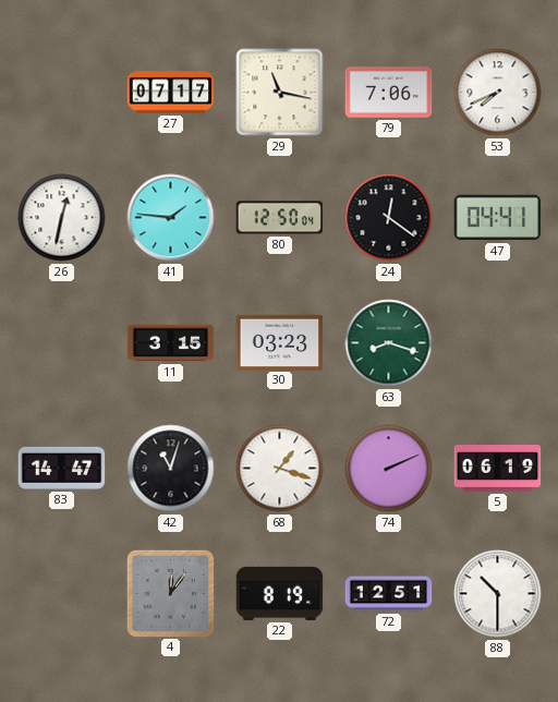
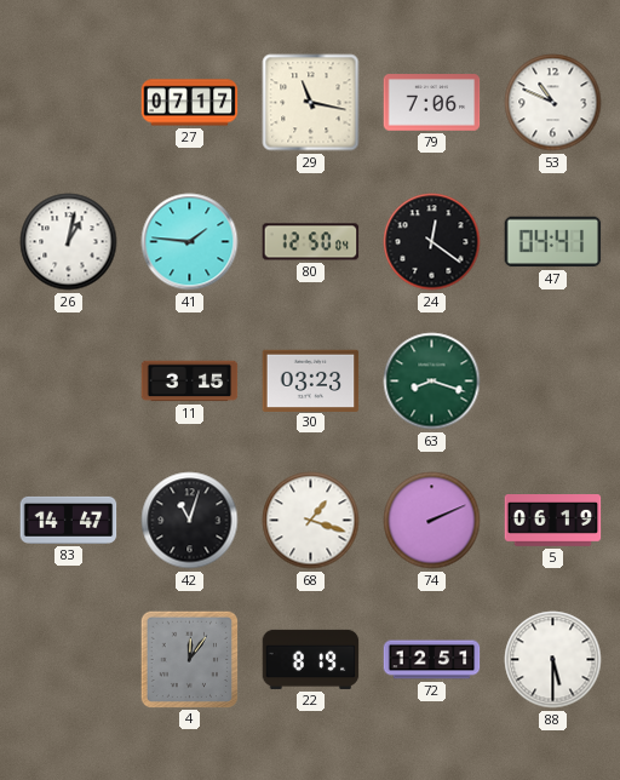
53: 7:41 -> 10:49
26: 12:32 -> 1:02
88: 10:30 -> 5:30
